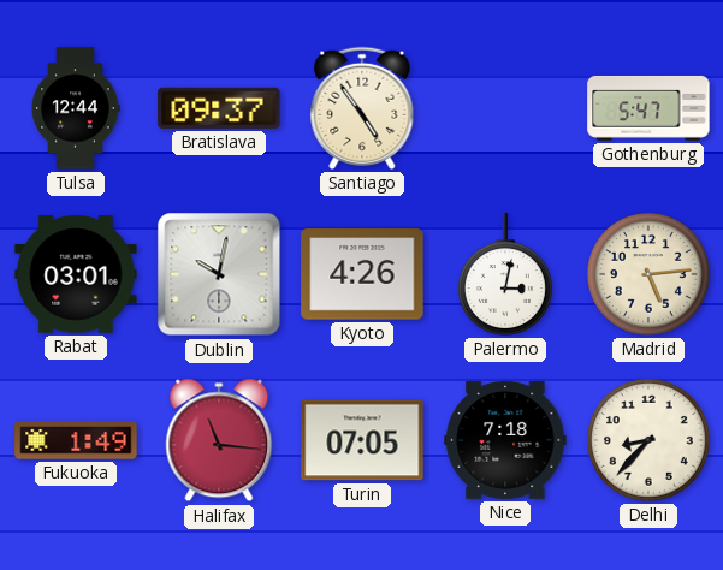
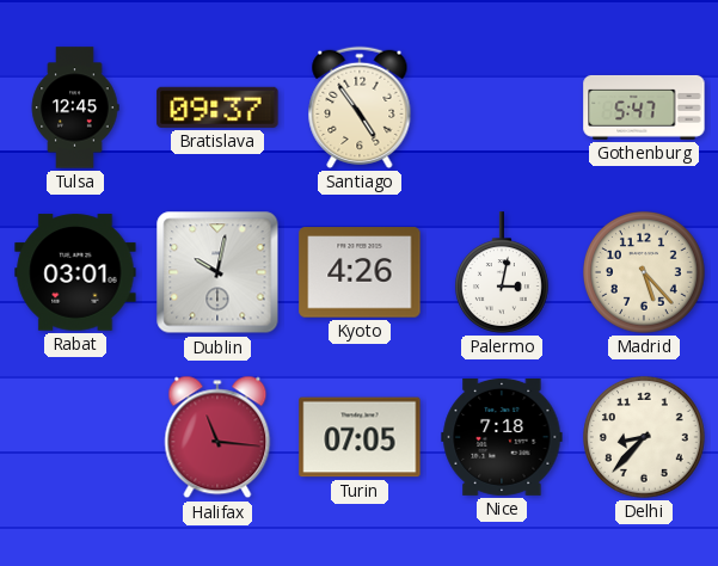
Tulsa: 12:44 -> 12:45
Madrid: 5:14 -> 5:23
Fukuoka: 1:49 -> none
